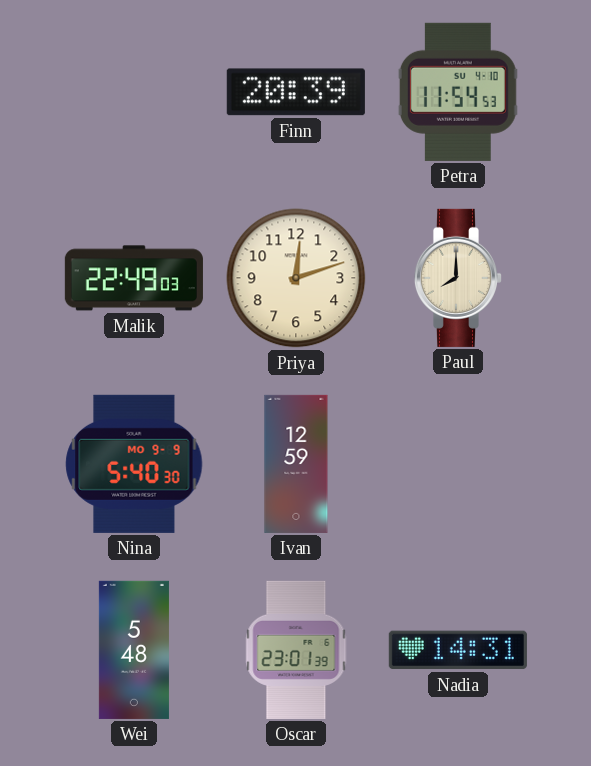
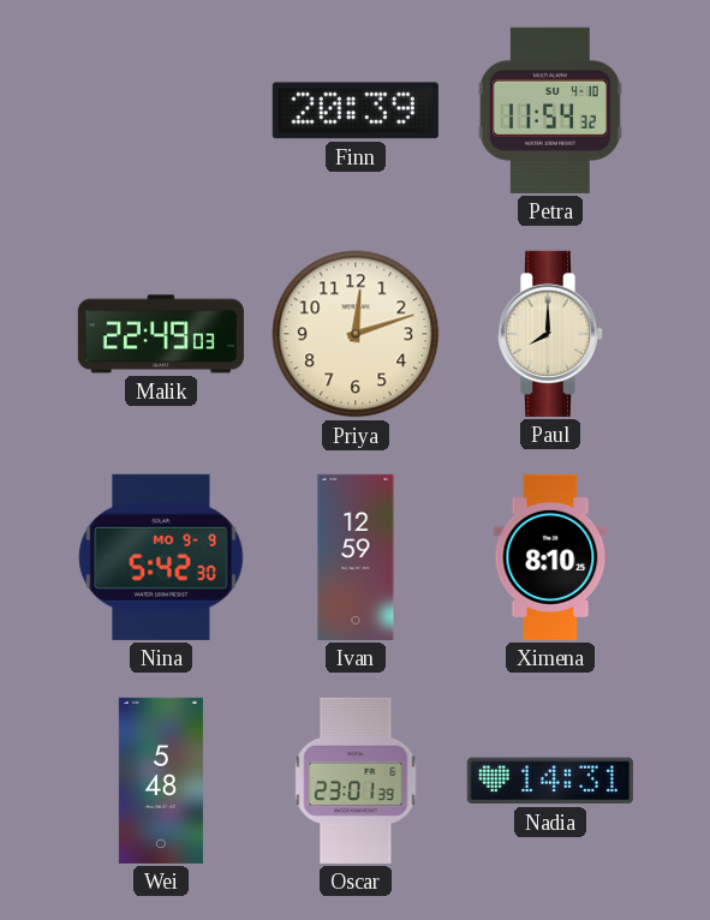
Petra: 11:54:53 -> 11:54:32
Nina: 5:40 -> 5:42
Ximena: none -> 8:10
